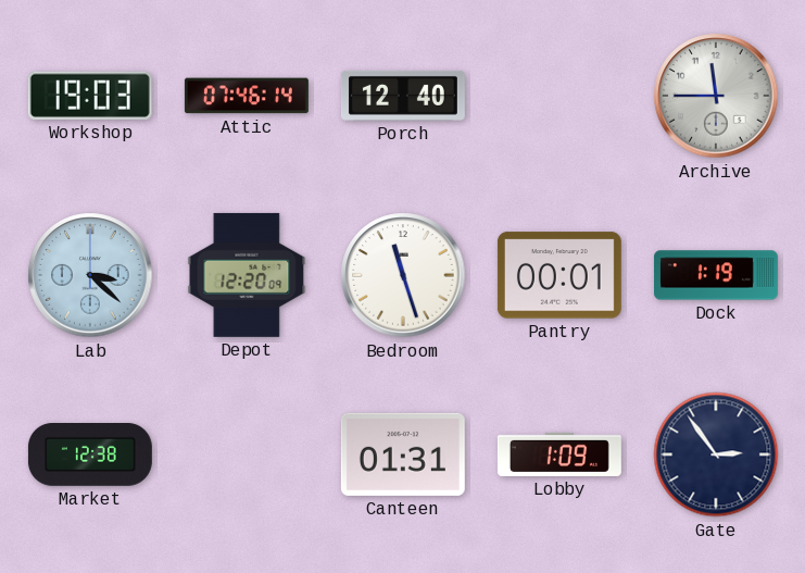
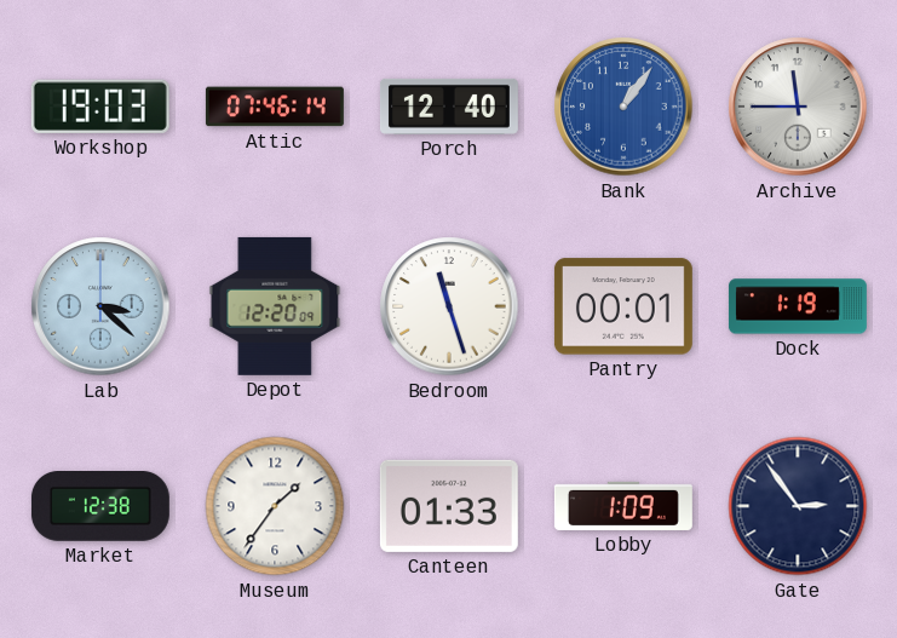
Bank: none -> 1:06
Museum: none -> 1:36
Canteen: 01:31 -> 01:33
